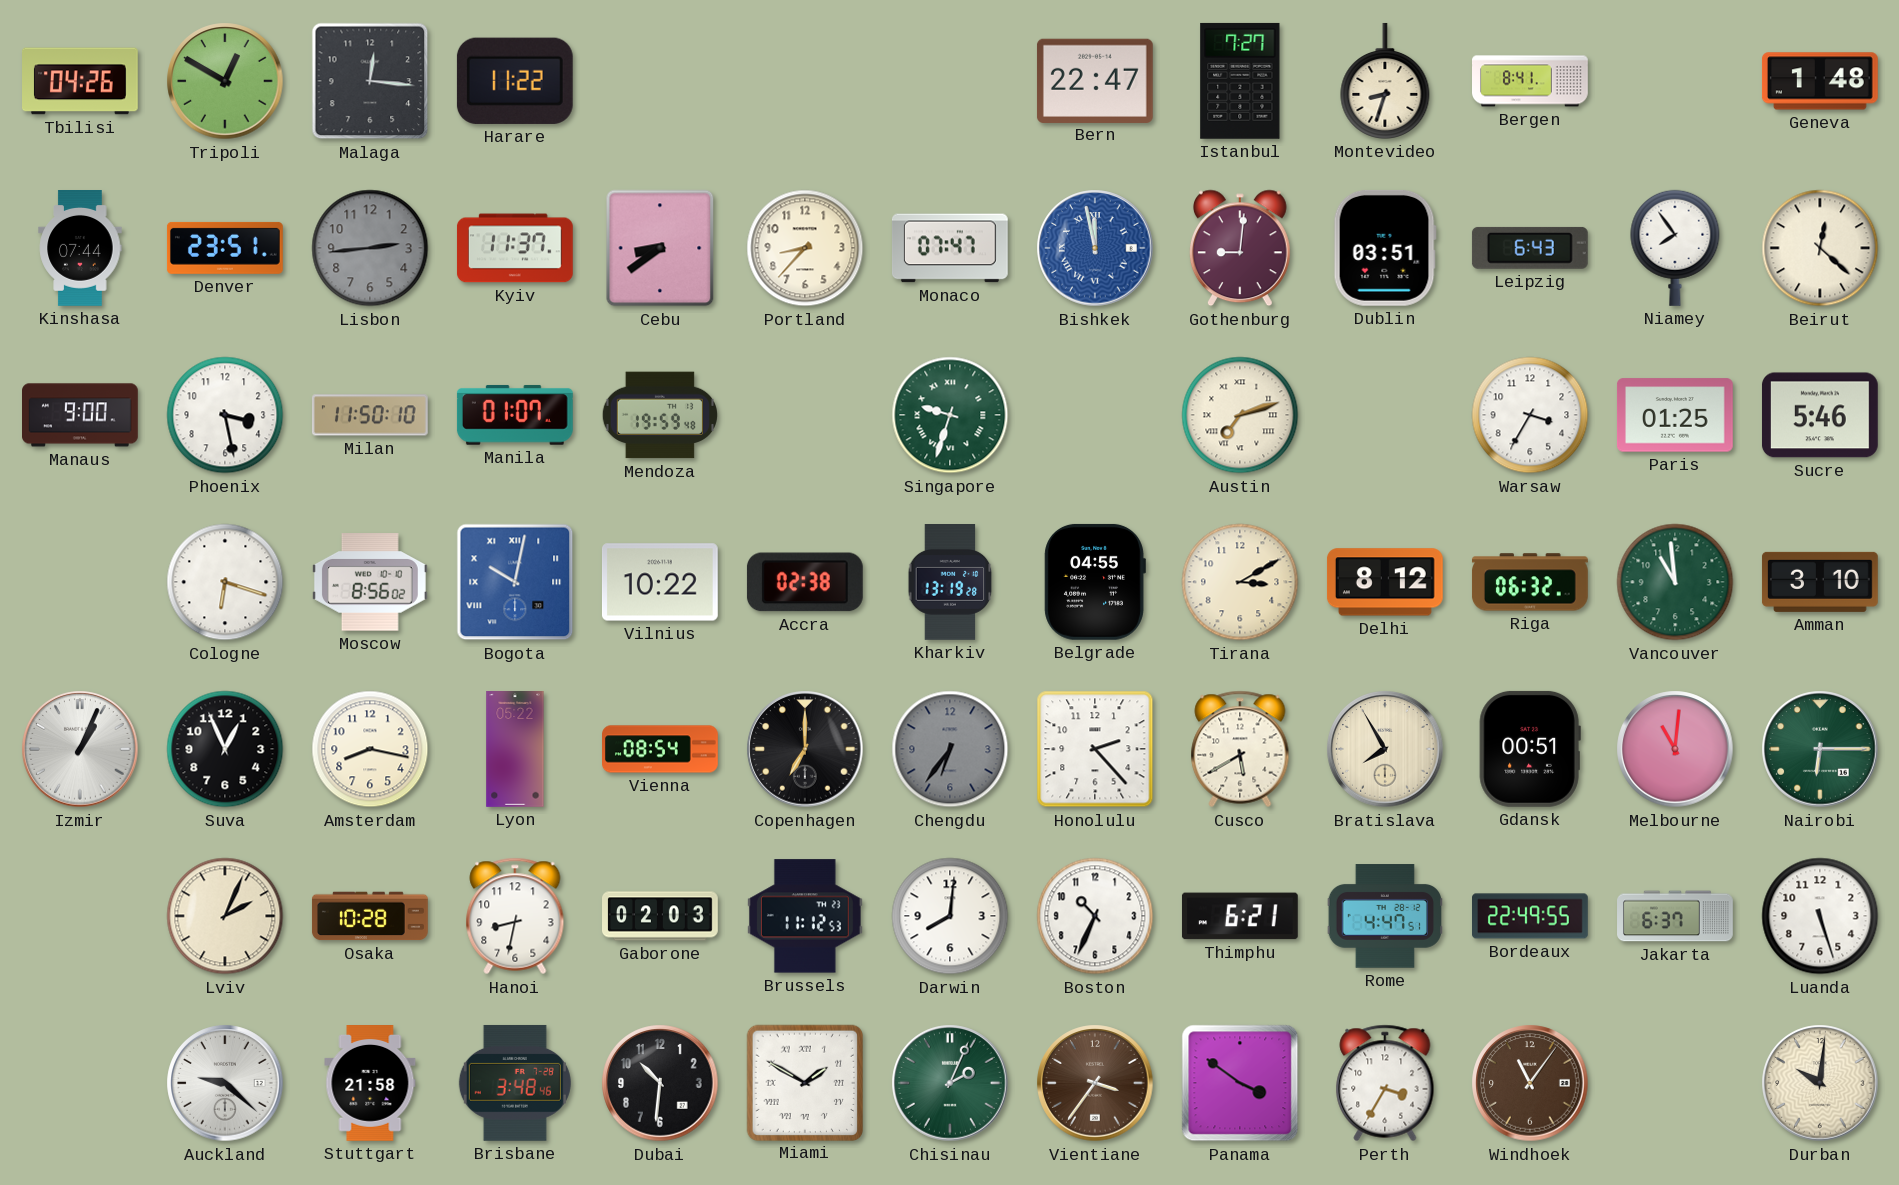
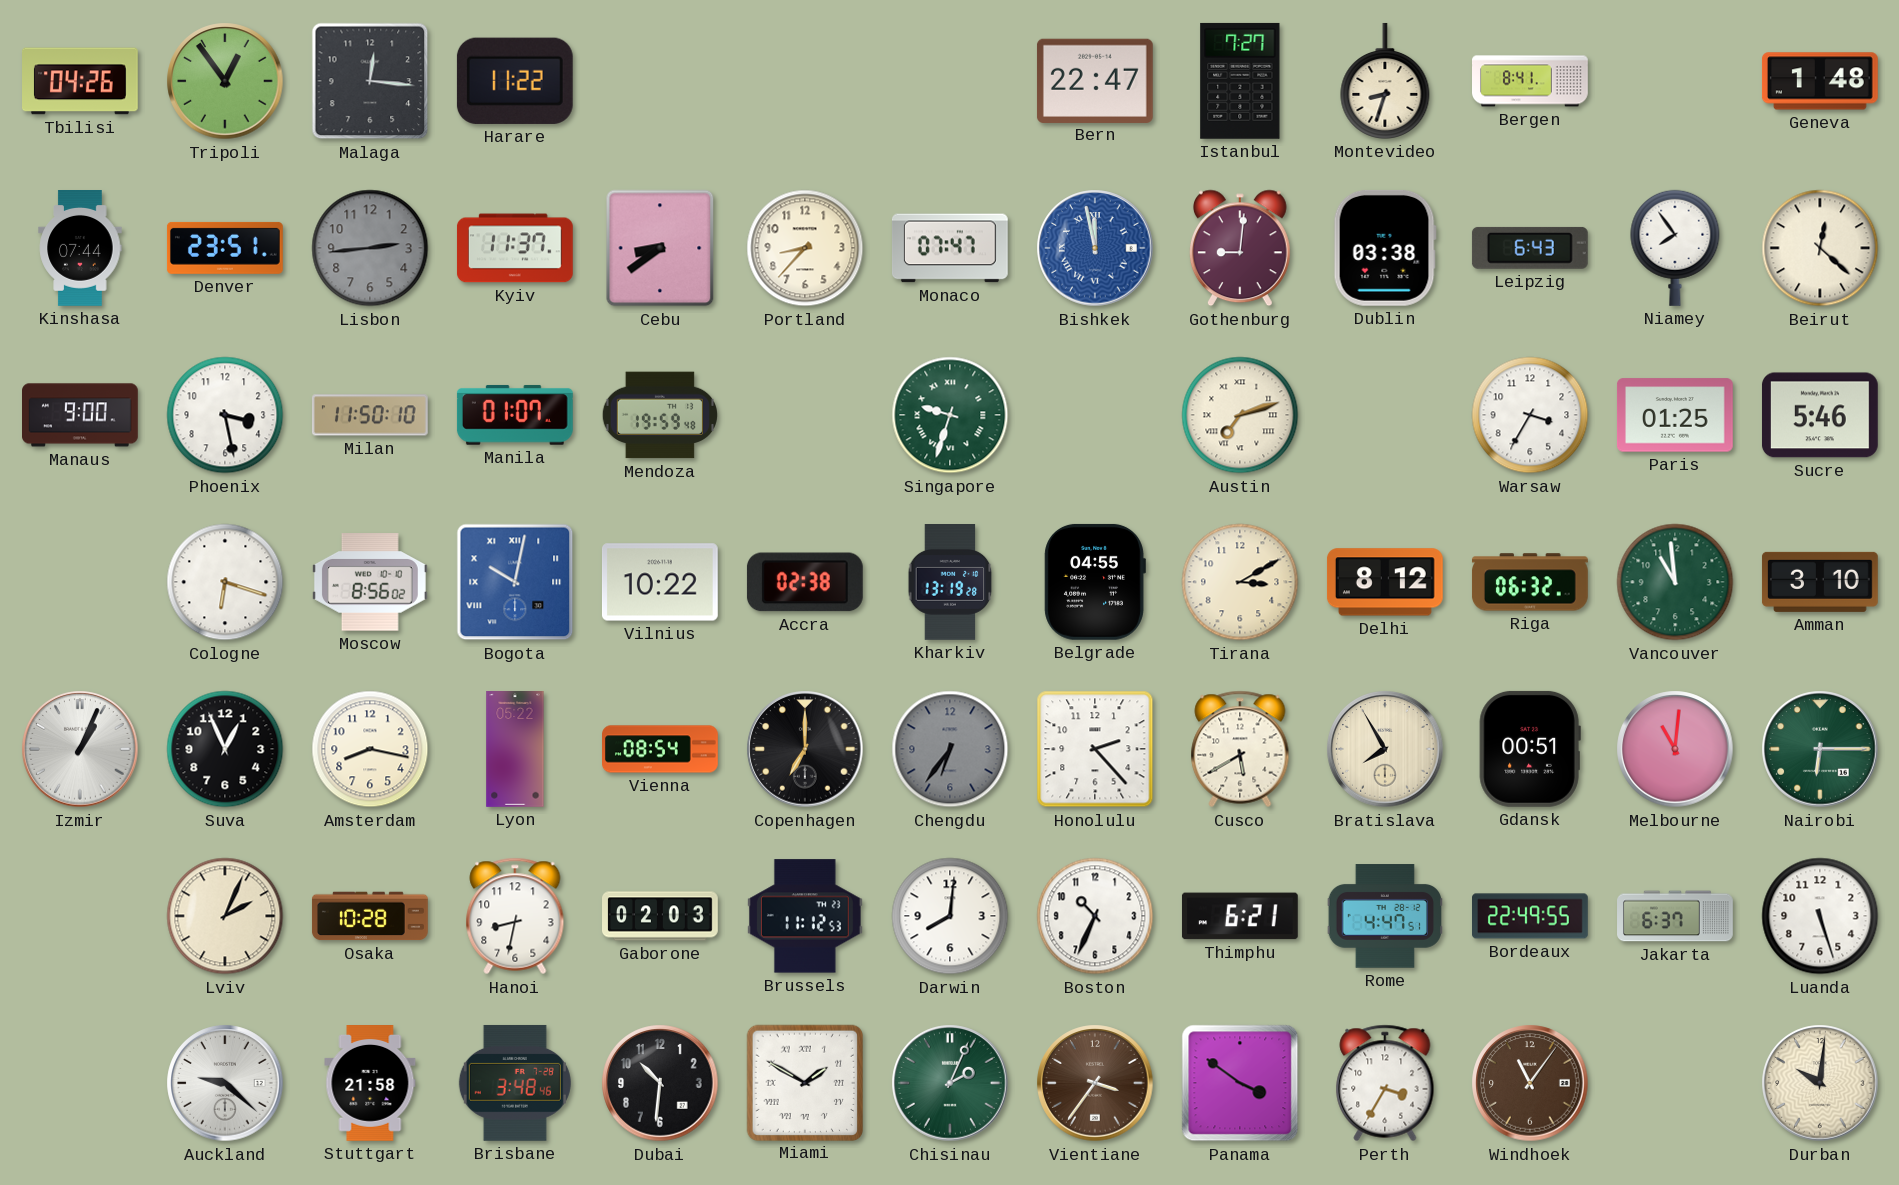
Tripoli: 12:50 -> 12:54
Dublin: 03:51 -> 03:38
